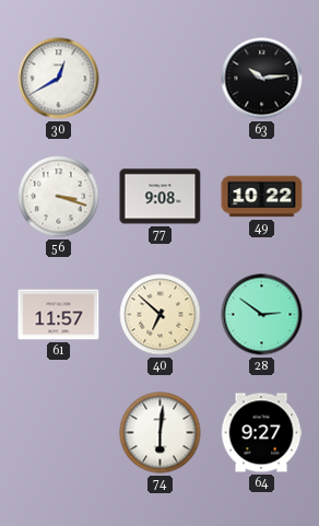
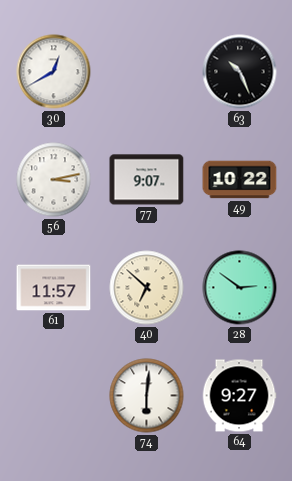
63: 10:14 -> 10:26
56: 3:18 -> 3:13
77: 9:08 -> 9:07
